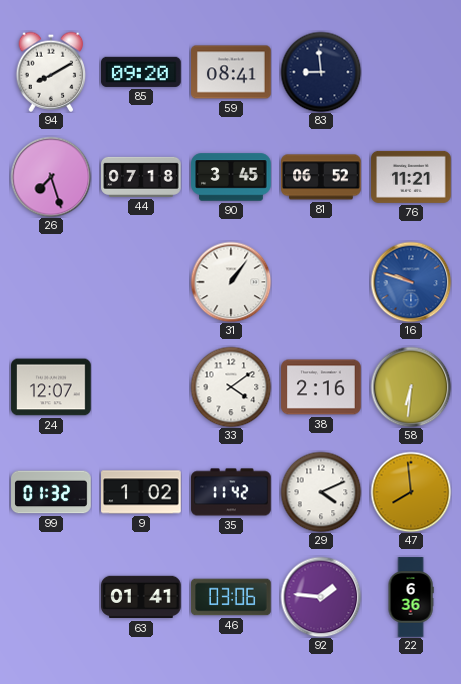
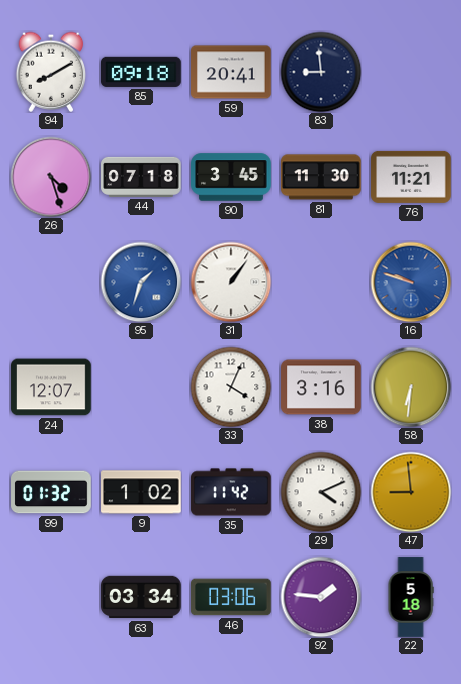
85: 09:20 -> 09:18
59: 08:41 -> 20:41
26: 7:27 -> 4:27
81: 06:52 -> 11:30
95: none -> 1:33
33: 4:09 -> 4:04
38: 2:16 -> 3:16
47: 7:59 -> 8:59
63: 01:41 -> 03:34
22: 6:36 -> 5:18
